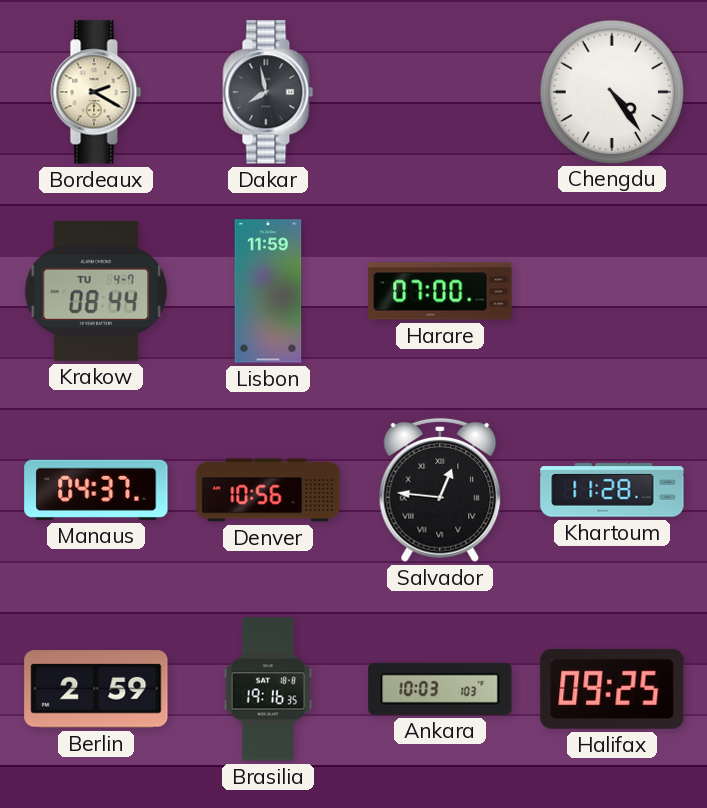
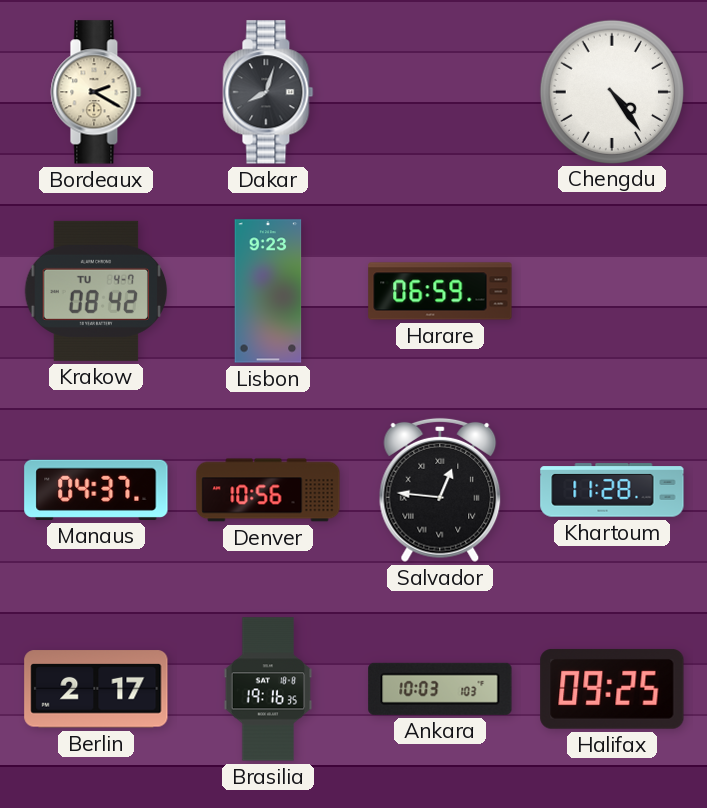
Dakar: 7:58 -> 8:03
Krakow: 08:44 -> 08:42
Lisbon: 11:59 -> 9:23
Harare: 07:00 -> 06:59
Berlin: 2:59 -> 2:17
